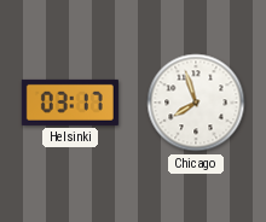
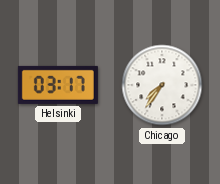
Chicago: 7:57 -> 7:36
